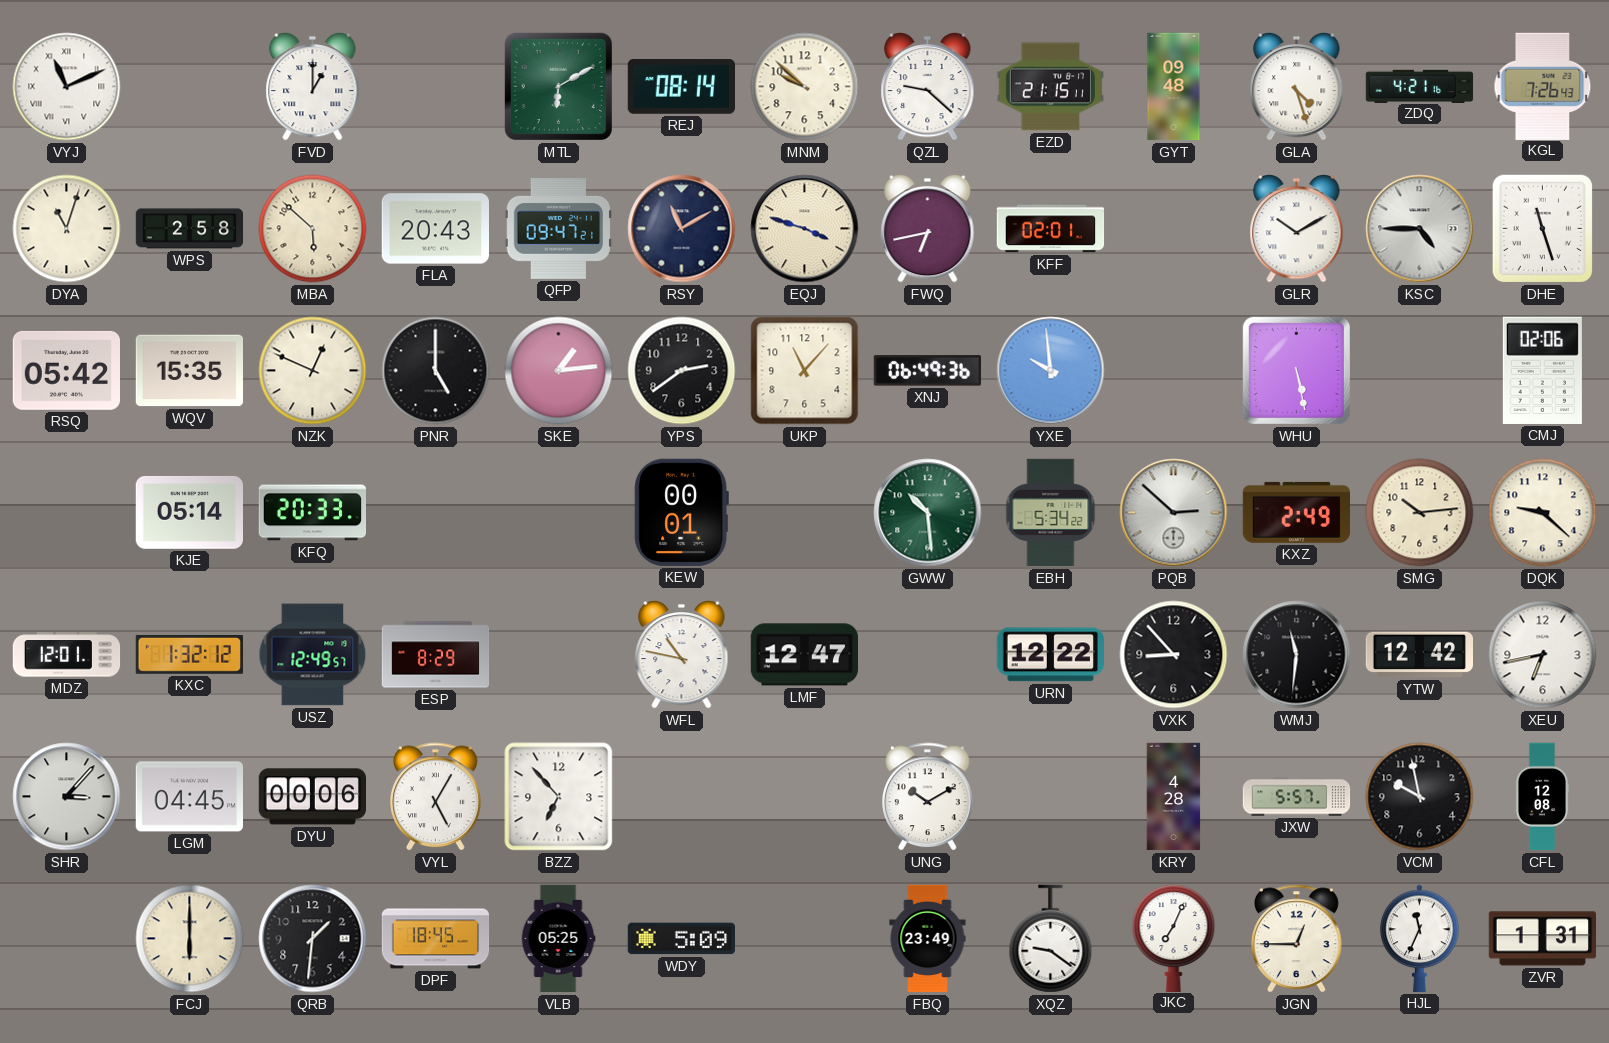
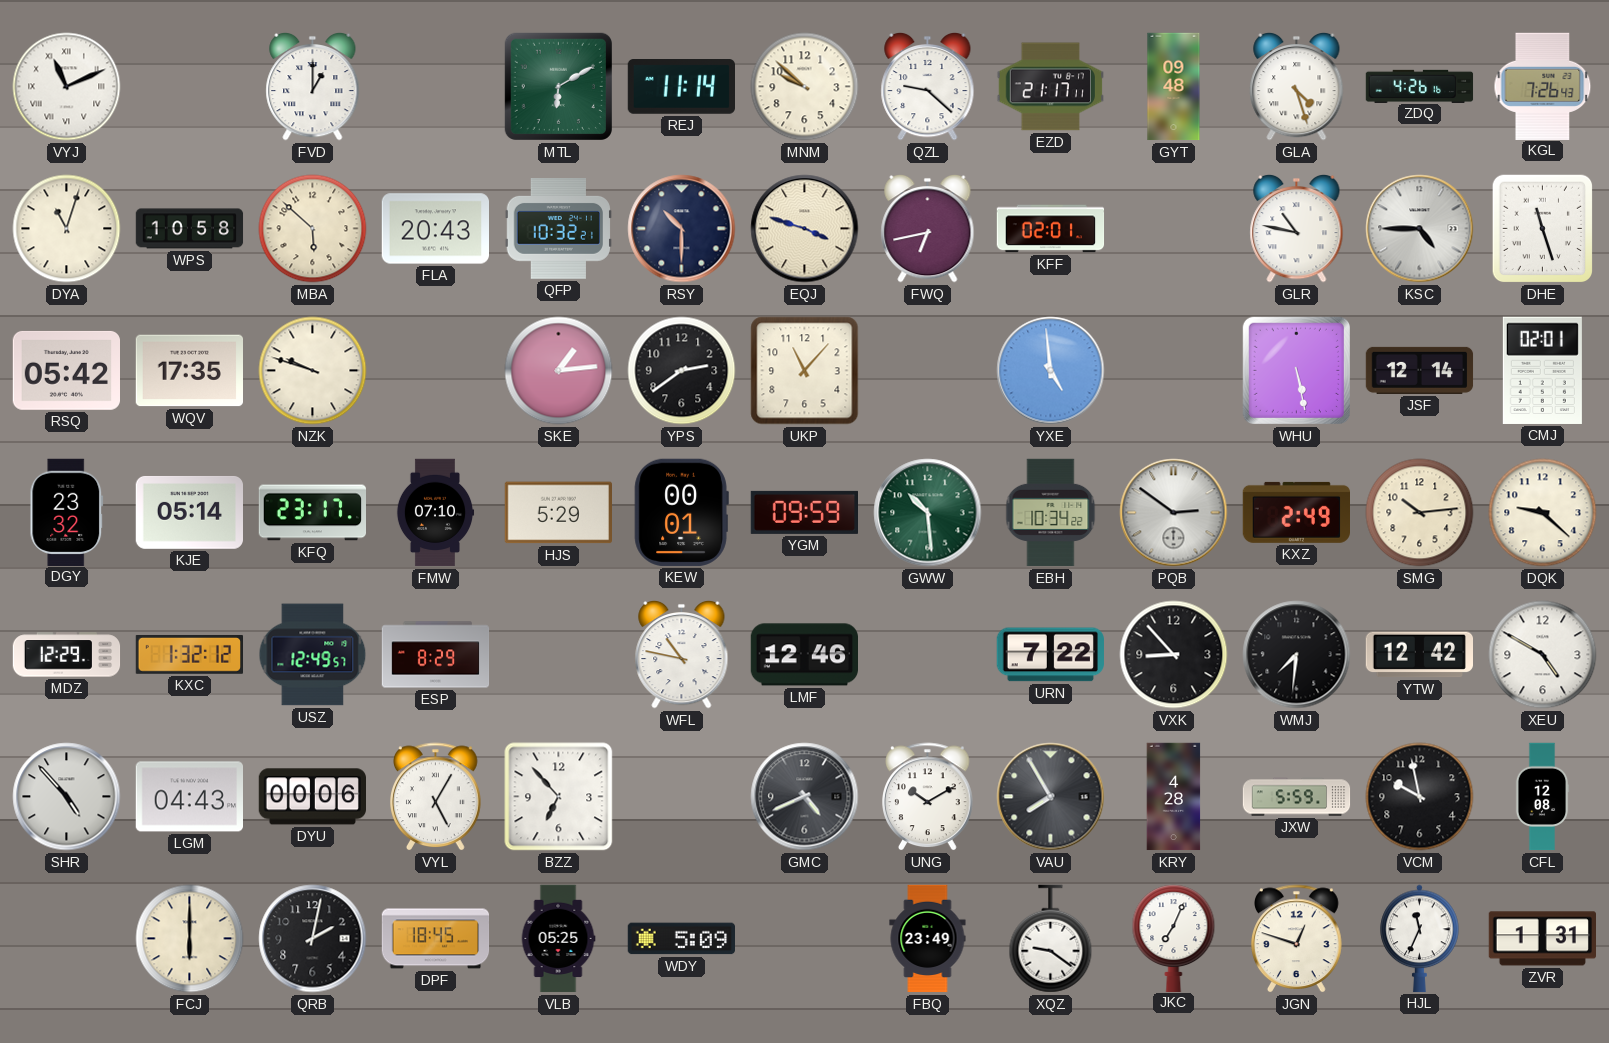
REJ: 08:14 -> 11:14
EZD: 21:15 -> 21:17
ZDQ: 4:21 -> 4:26
WPS: 2:58 -> 10:58
QFP: 09:47 -> 10:32
RSY: 11:10 -> 10:30
GLR: 10:10 -> 10:47
WQV: 15:35 -> 17:35
NZK: 12:49 -> 9:48
PNR: 5:00 -> none
XNJ: 06:49 -> none
YXE: 9:59 -> 4:59
JSF: none -> 12:14
CMJ: 02:06 -> 02:01
DGY: none -> 23:32
KFQ: 20:33 -> 23:17
FMW: none -> 07:10
HJS: none -> 5:29
YGM: none -> 09:59
EBH: 5:34 -> 10:34
PQB: 2:52 -> 2:51
MDZ: 12:01 -> 12:29
LMF: 12:47 -> 12:46
URN: 12:22 -> 7:22
WMJ: 11:31 -> 7:31
XEU: 6:43 -> 4:50
SHR: 3:07 -> 4:53
LGM: 04:45 -> 04:43
GMC: none -> 4:41
VAU: none -> 7:55
JXW: 5:57 -> 5:59
QRB: 1:31 -> 2:02
JGN: 12:45 -> 12:48
